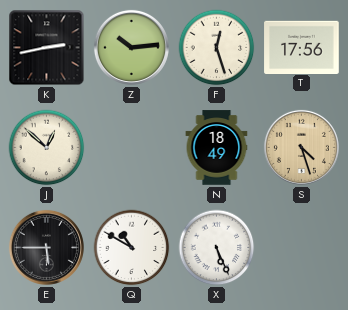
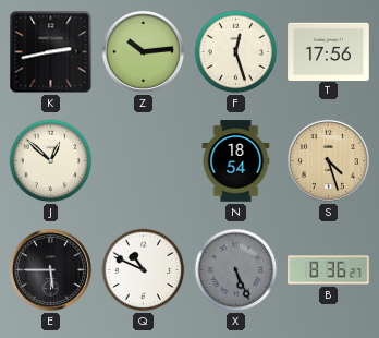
N: 18:49 -> 18:54
Q: 10:50 -> 10:49
X dial: white -> grey
B: none -> 8:36
